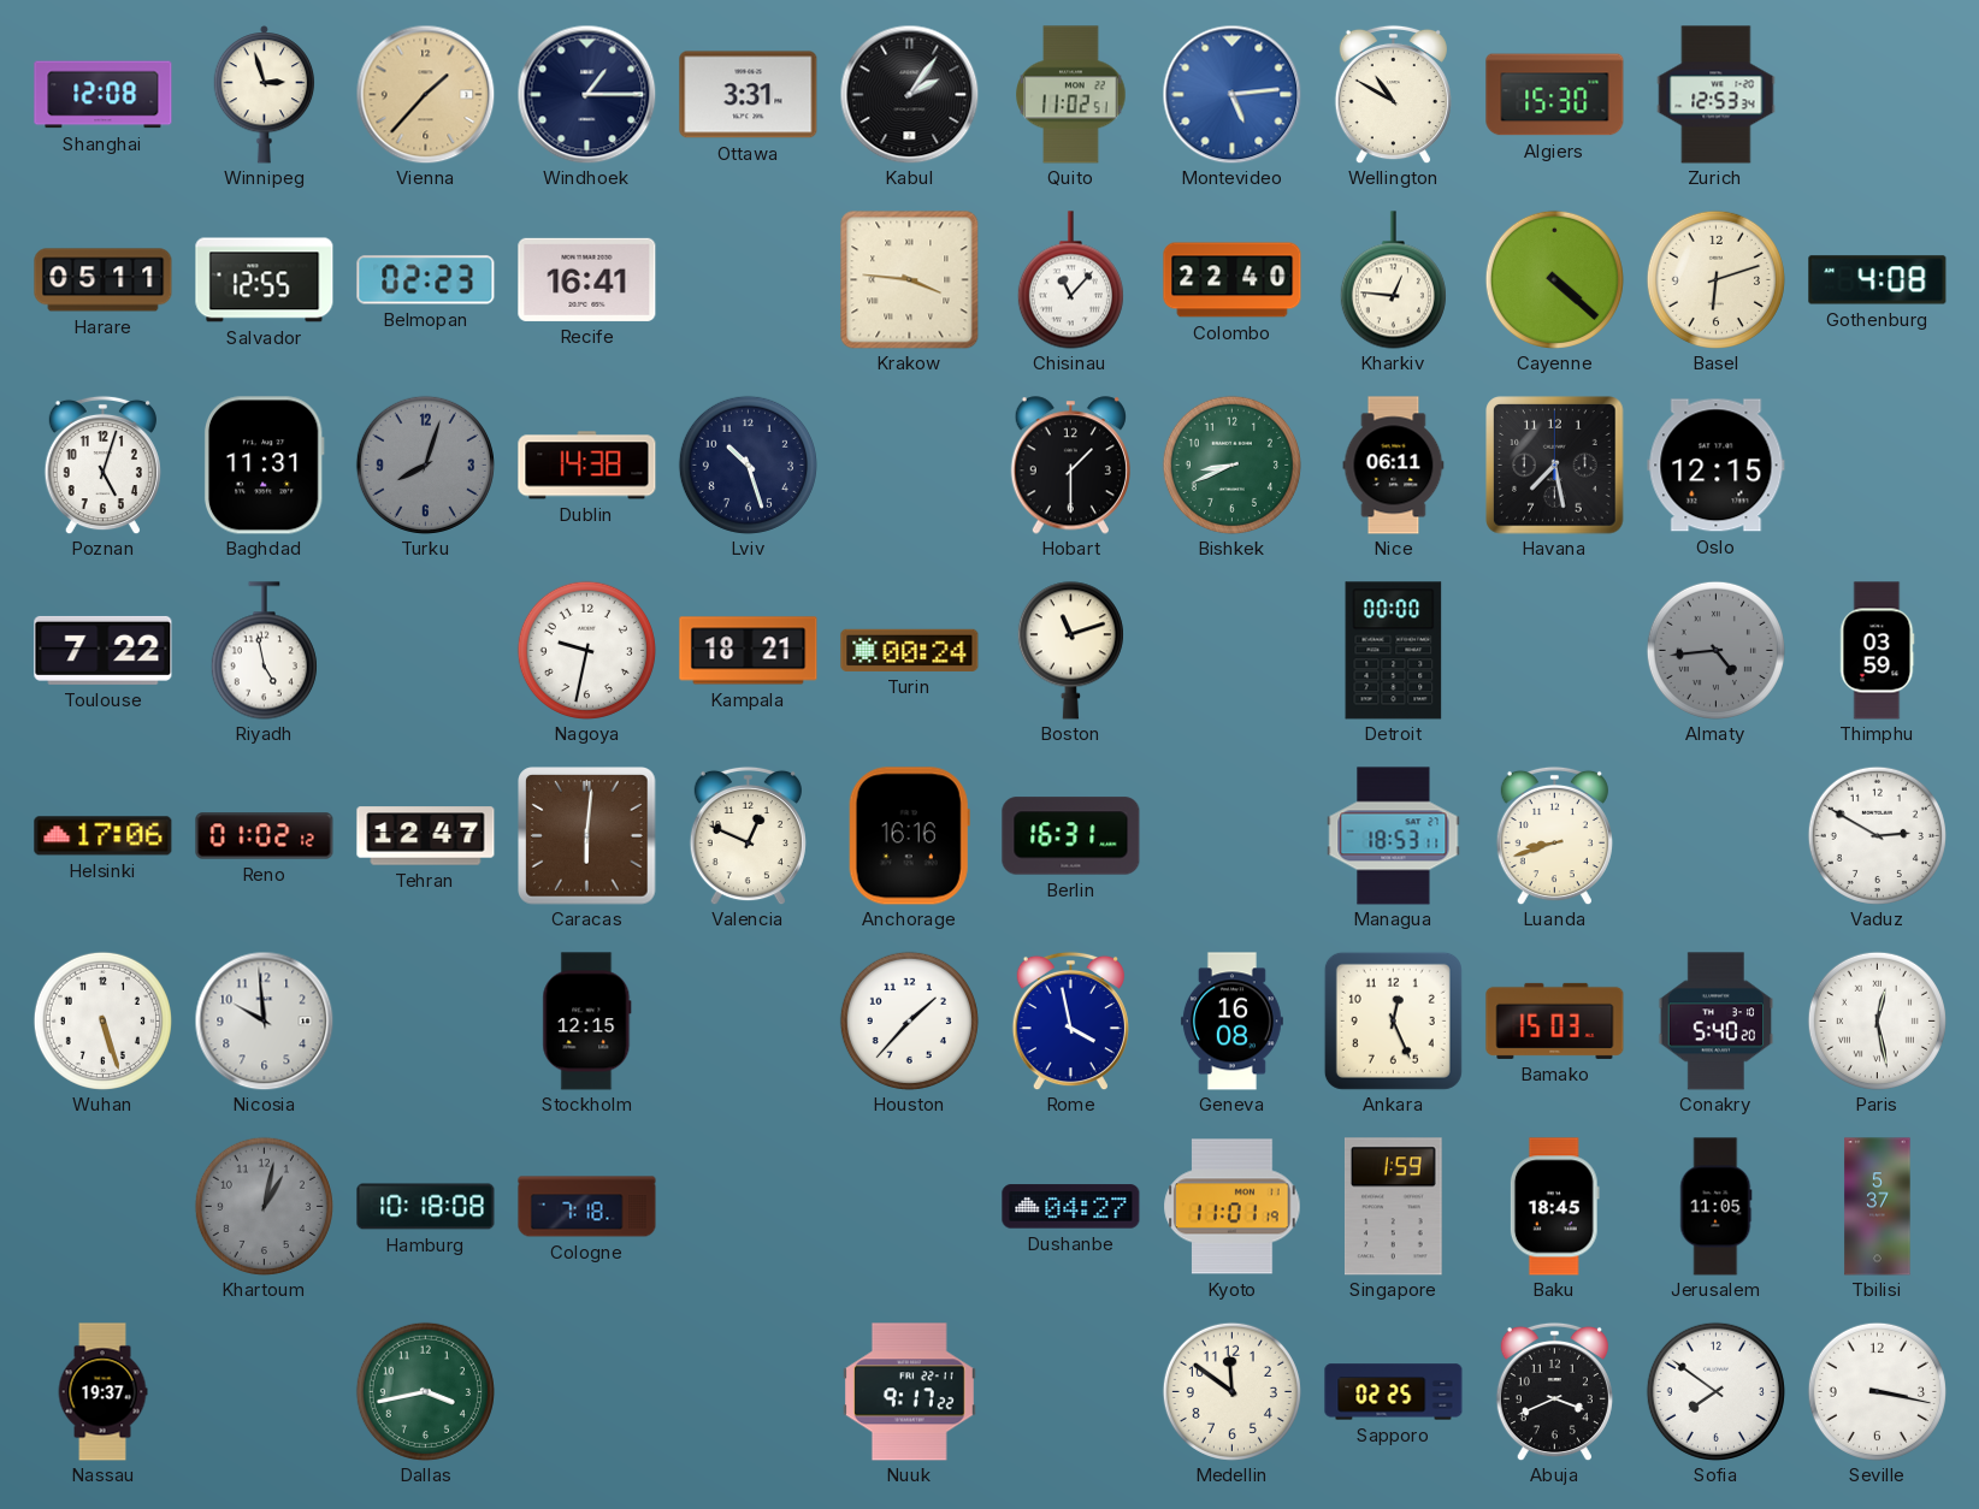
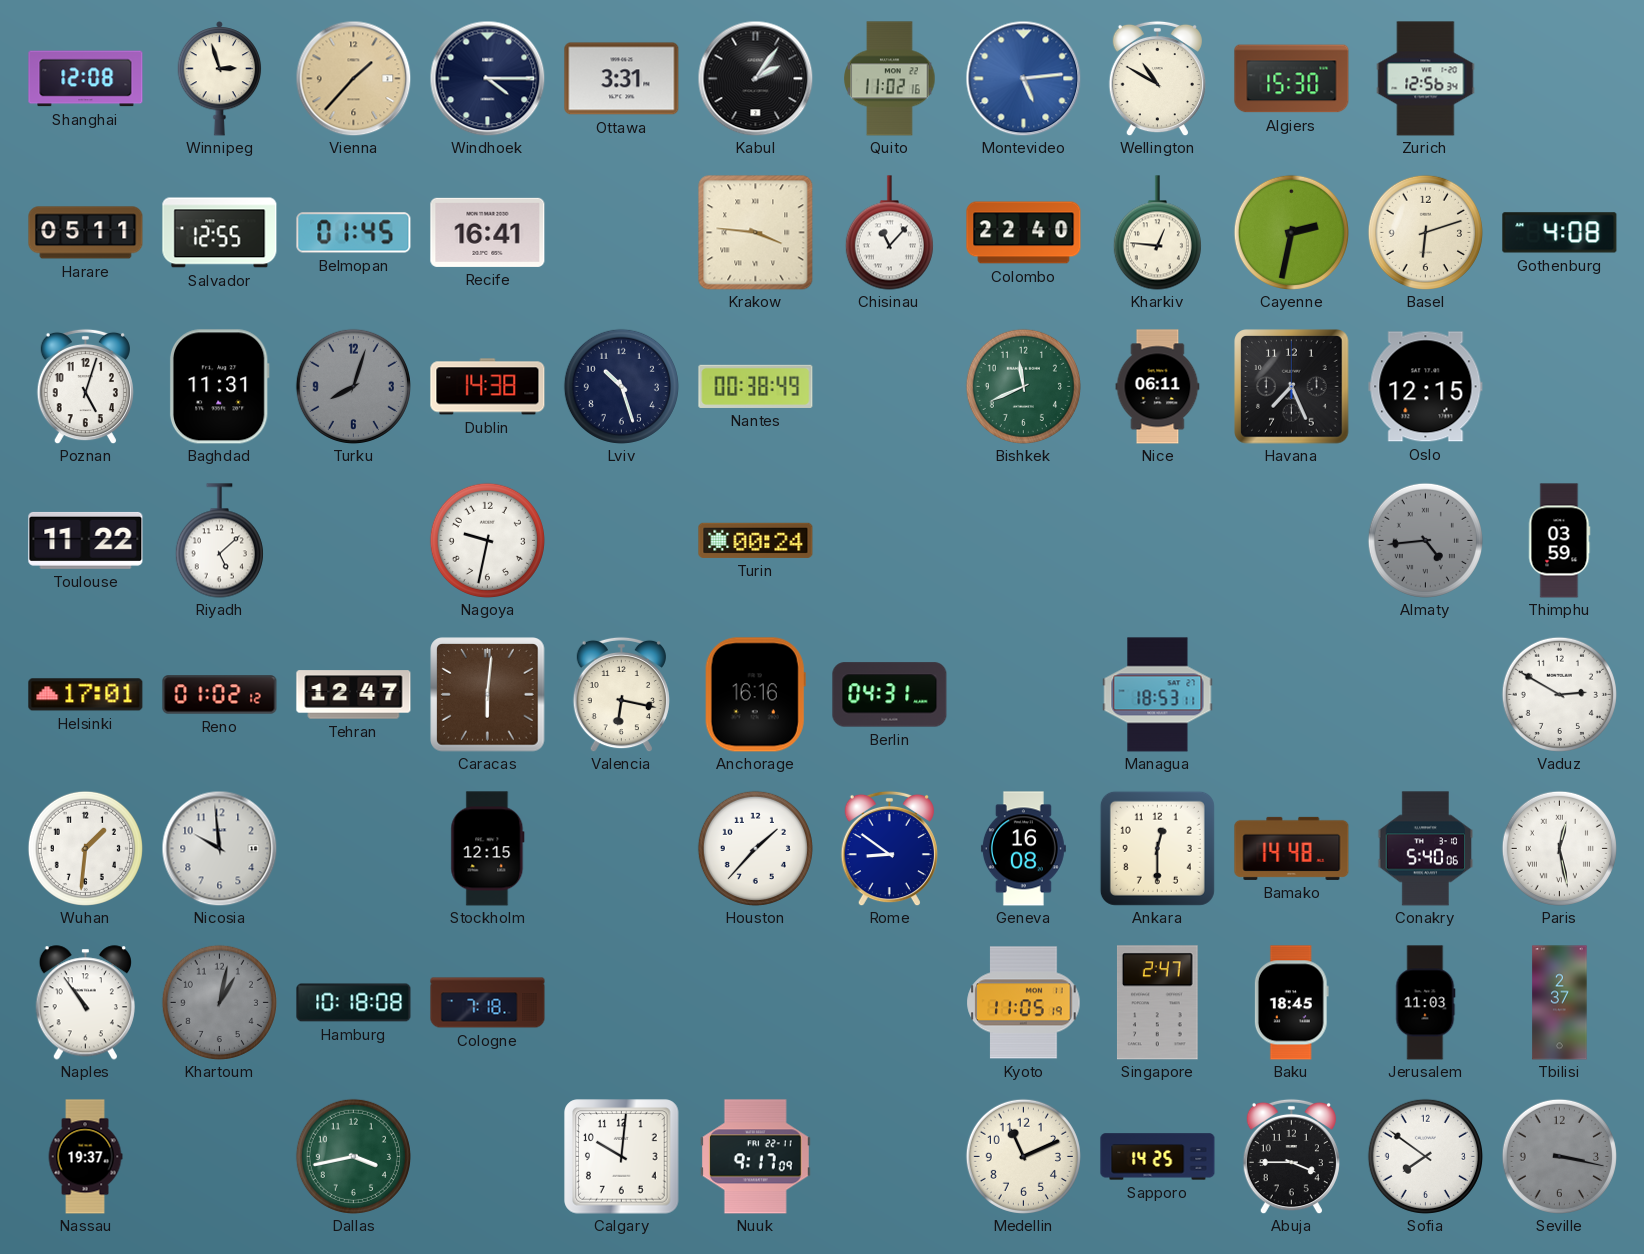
Windhoek: 1:15 -> 4:15
Quito: 11:02:51 -> 11:02:16
Zurich: 12:53 -> 12:56
Belmopan: 02:23 -> 01:45
Cayenne: 4:22 -> 2:32
Nantes: none -> 00:38
Hobart: 1:30 -> none
Bishkek: 8:41 -> 11:41
Havana: 7:28 -> 7:26
Toulouse: 7:22 -> 11:22
Riyadh: 4:58 -> 5:08
Kampala: 18:21 -> none
Boston: 11:12 -> none
Detroit: 00:00 -> none
Helsinki: 17:06 -> 17:01
Valencia: 12:49 -> 6:17
Berlin: 16:31 -> 04:31
Luanda: 8:42 -> none
Wuhan: 5:27 -> 1:31
Rome: 3:58 -> 8:51
Ankara: 12:26 -> 12:30
Bamako: 15:03 -> 14:48
Conakry: 5:40:20 -> 5:40:06
Naples: none -> 10:54
Dushanbe: 04:27 -> none
Kyoto: 11:01 -> 11:05
Singapore: 1:59 -> 2:47
Jerusalem: 11:05 -> 11:03
Tbilisi: 5:37 -> 2:37
Calgary: none -> 10:01
Nuuk: 9:17:22 -> 9:17:09
Medellin: 11:51 -> 11:11
Sapporo: 02:25 -> 14:25
Abuja: 3:41 -> 3:45
Seville dial: white -> grey
